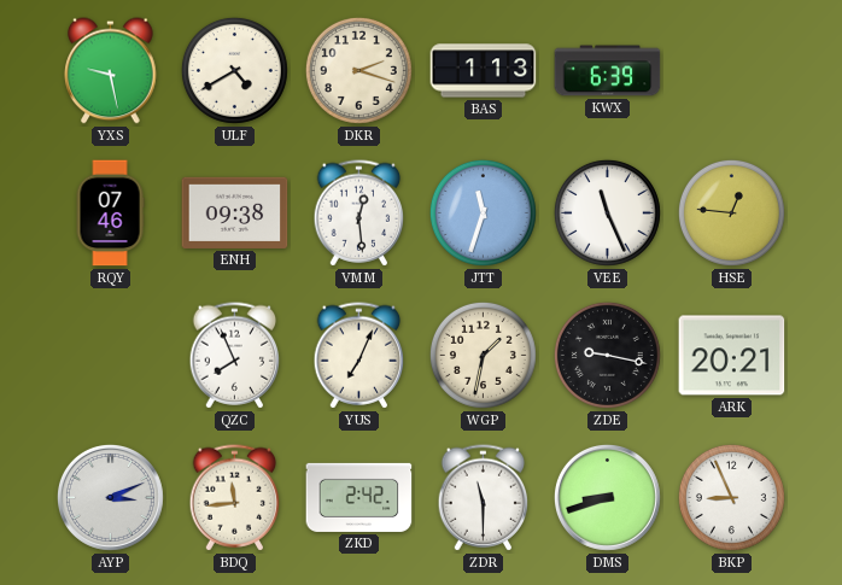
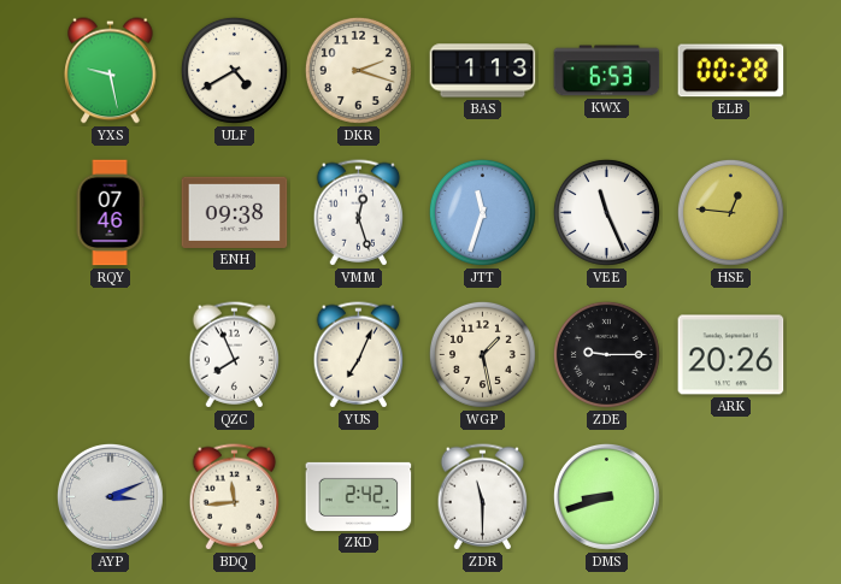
KWX: 6:39 -> 6:53
ELB: none -> 00:28
VMM: 12:29 -> 12:27
WGP: 1:32 -> 1:28
ZDE: 9:17 -> 9:15
ARK: 20:21 -> 20:26
BKP: 8:56 -> none
